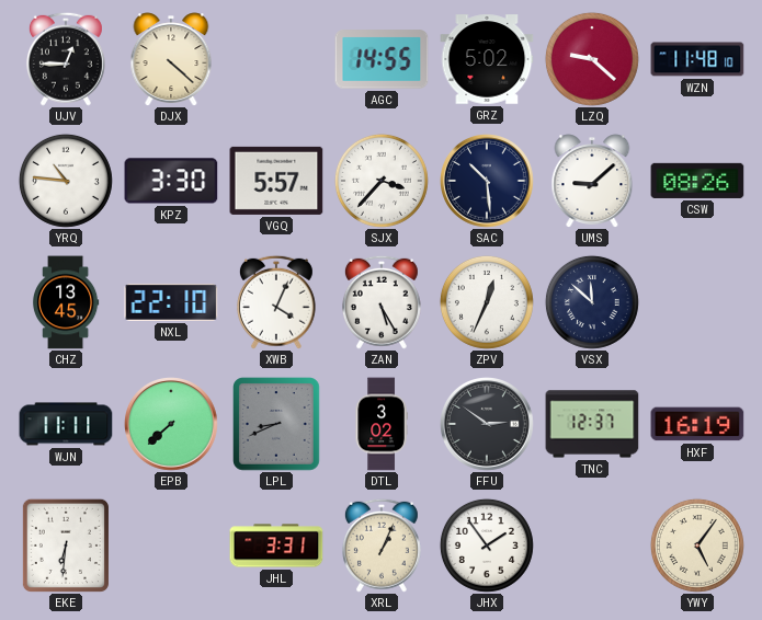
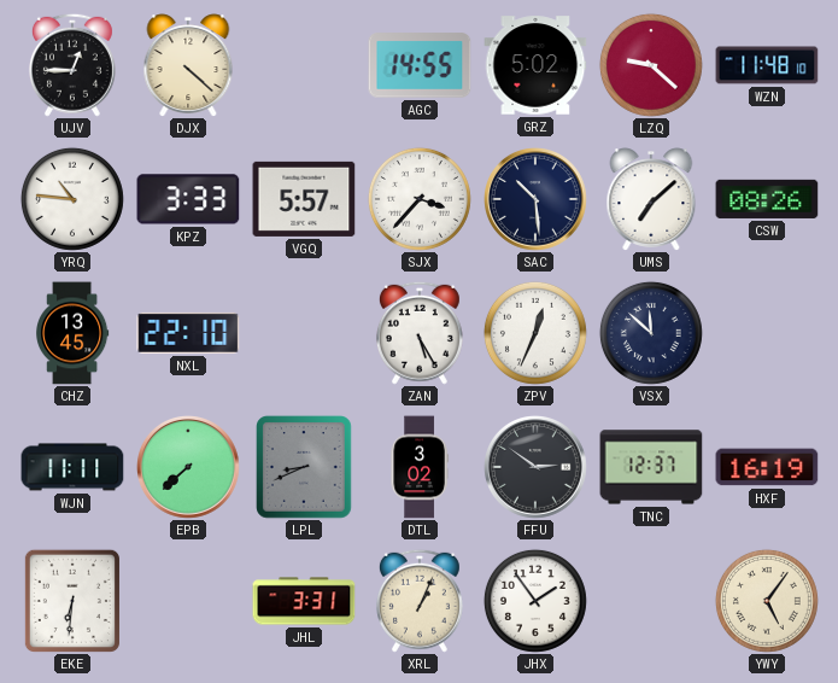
KPZ: 3:30 -> 3:33
UMS: 9:08 -> 7:08
XWB: 4:04 -> none
